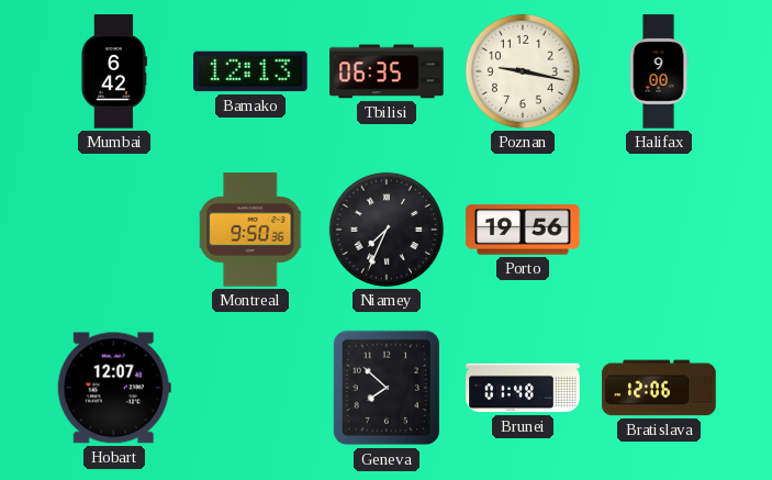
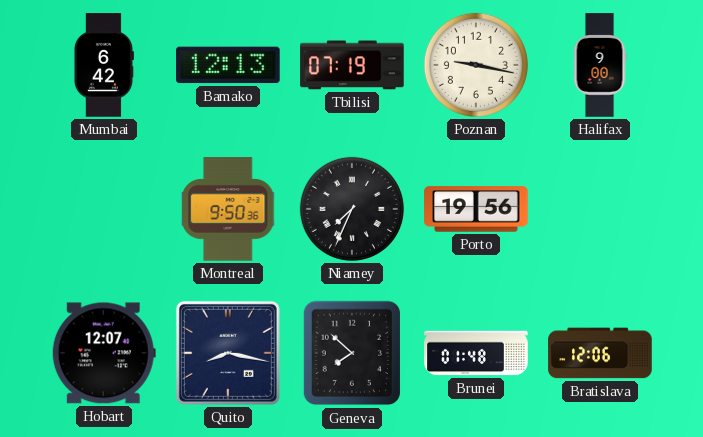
Tbilisi: 06:35 -> 07:19
Quito: none -> 8:17
